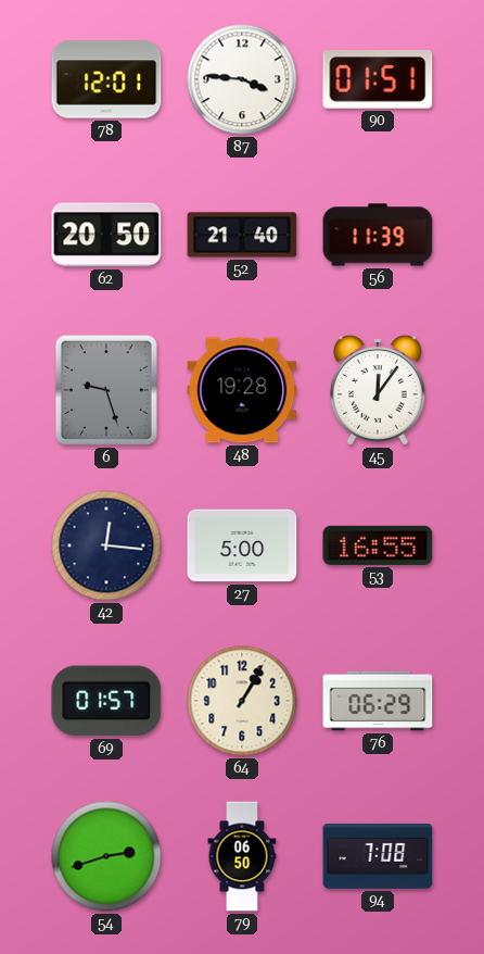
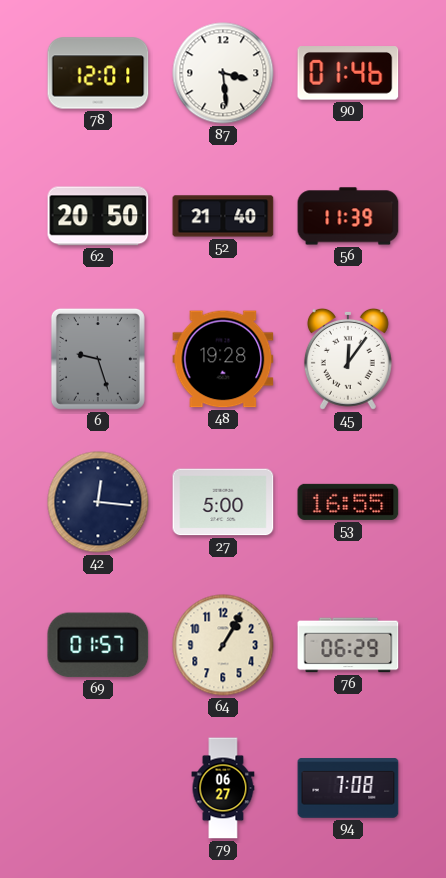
87: 3:46 -> 3:29
90: 01:51 -> 01:46
54: 2:42 -> none
79: 06:50 -> 06:27
